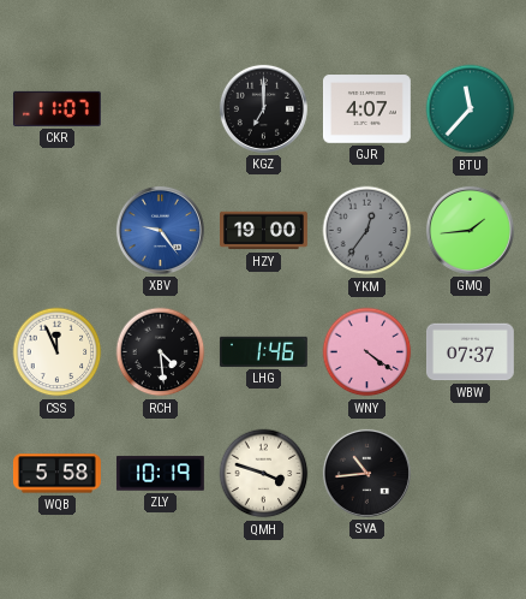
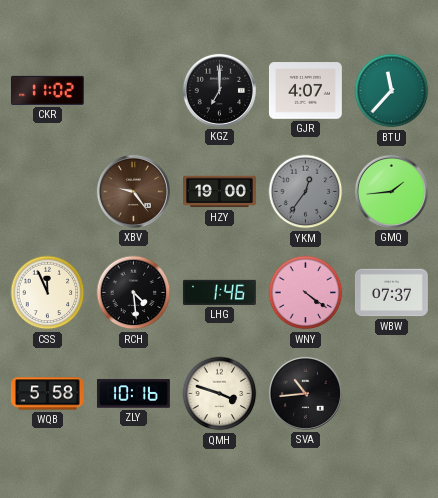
CKR: 11:07 -> 11:02
XBV dial: blue -> brown
ZLY: 10:19 -> 10:16
